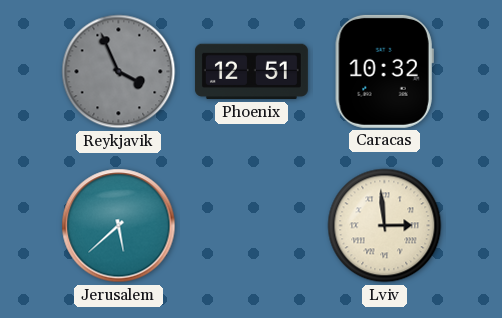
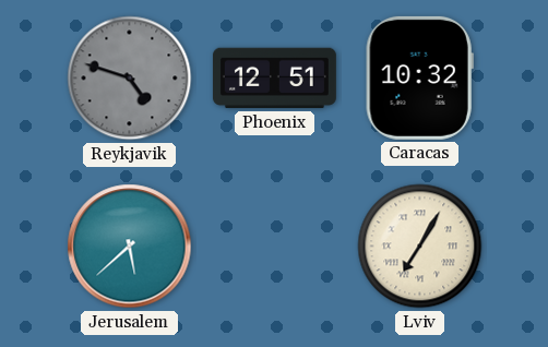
Reykjavik: 3:56 -> 4:48
Lviv: 2:59 -> 7:05
